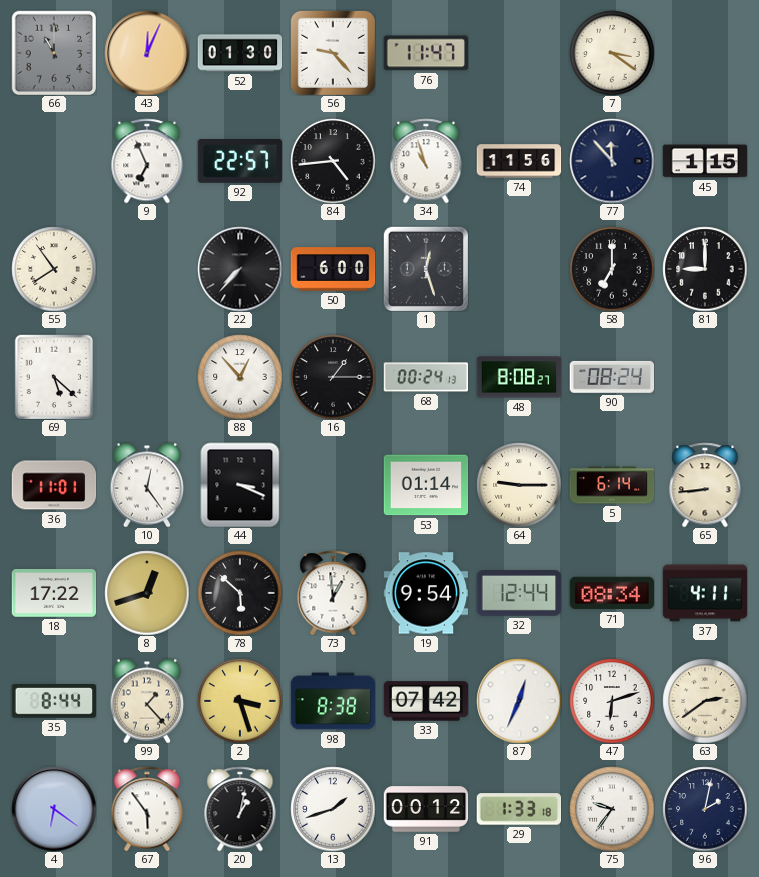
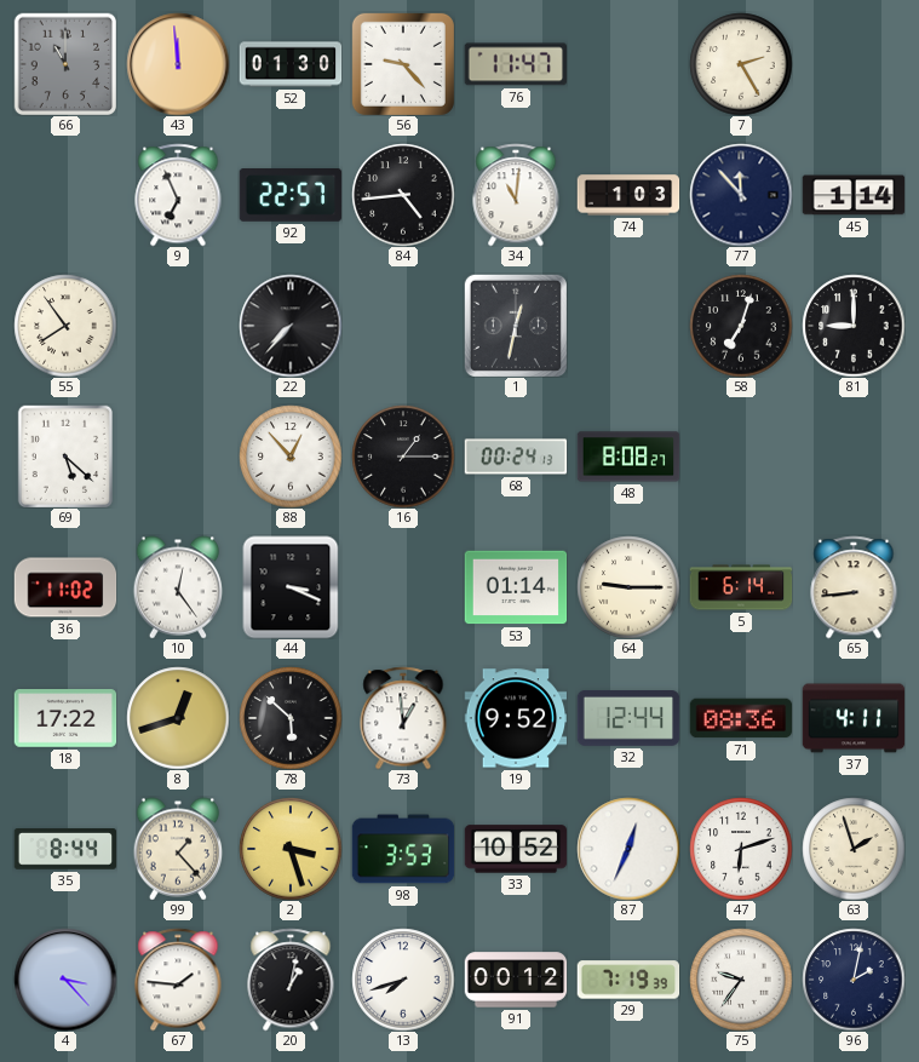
43: 12:04 -> 11:59
7: 3:21 -> 2:25
34: 10:57 -> 11:01
74: 11:56 -> 1:03
45: 1:15 -> 1:14
50: 6:00 -> none
1: 12:27 -> 12:32
58: 7:00 -> 7:03
90: 08:24 -> none
36: 11:01 -> 11:02
19: 9:54 -> 9:52
71: 08:34 -> 08:36
98: 8:38 -> 3:53
33: 07:42 -> 10:52
63: 2:39 -> 1:57
4: 6:21 -> 3:23
67: 5:54 -> 1:46
13: 1:42 -> 7:42
29: 1:33 -> 7:19
